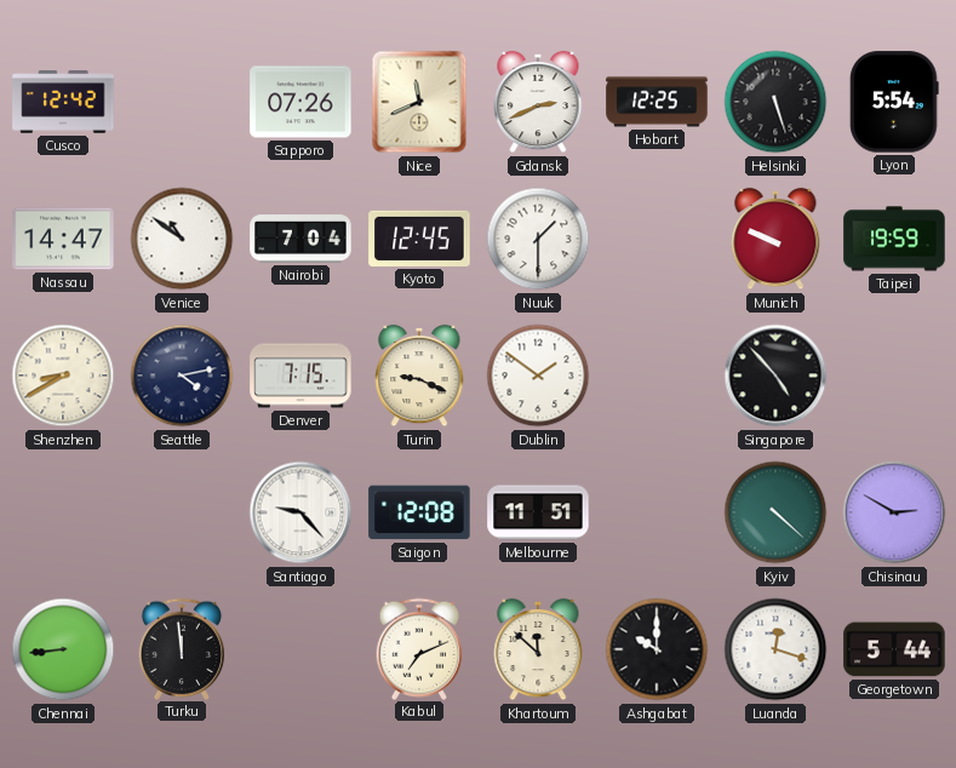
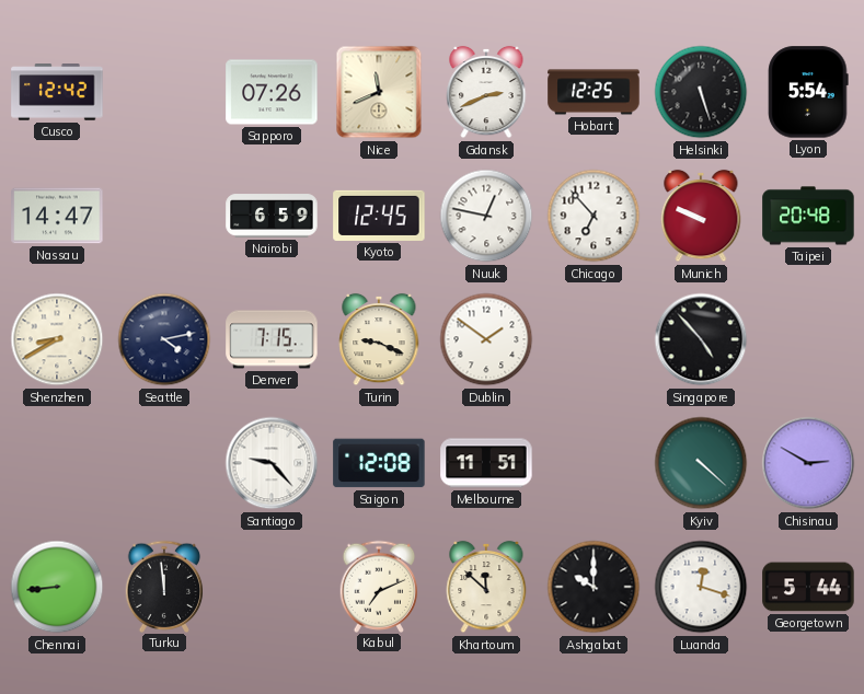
Venice: 10:51 -> none
Nairobi: 7:04 -> 6:59
Nuuk: 1:30 -> 12:47
Chicago: none -> 6:53
Taipei: 19:59 -> 20:48
